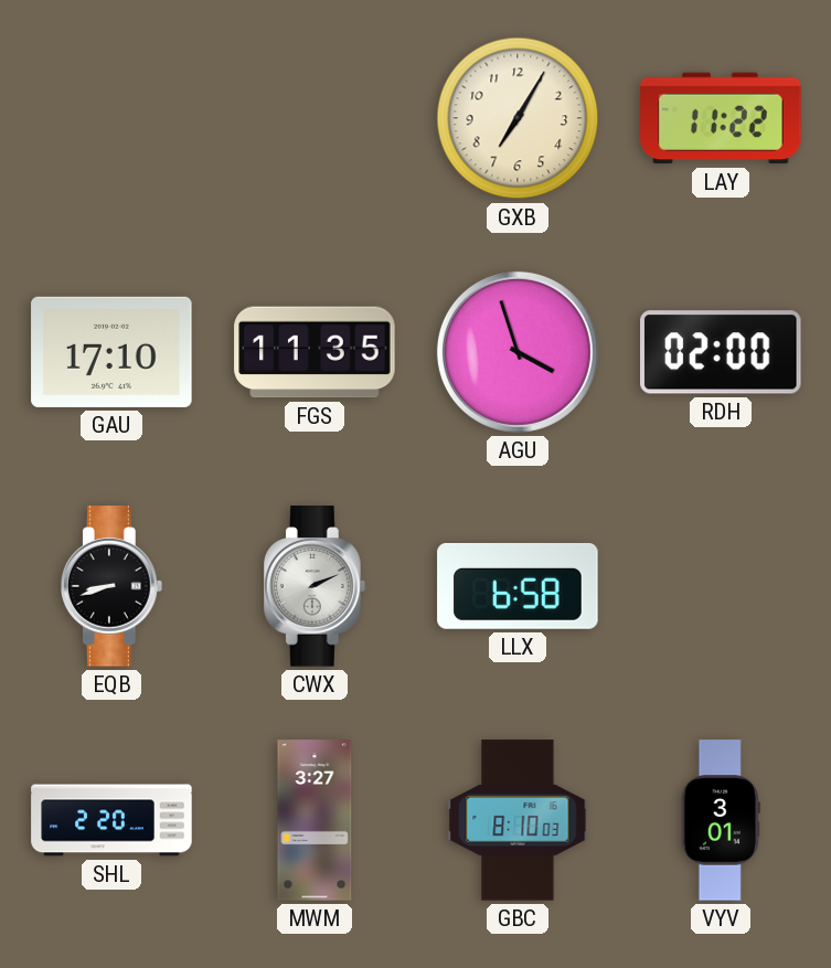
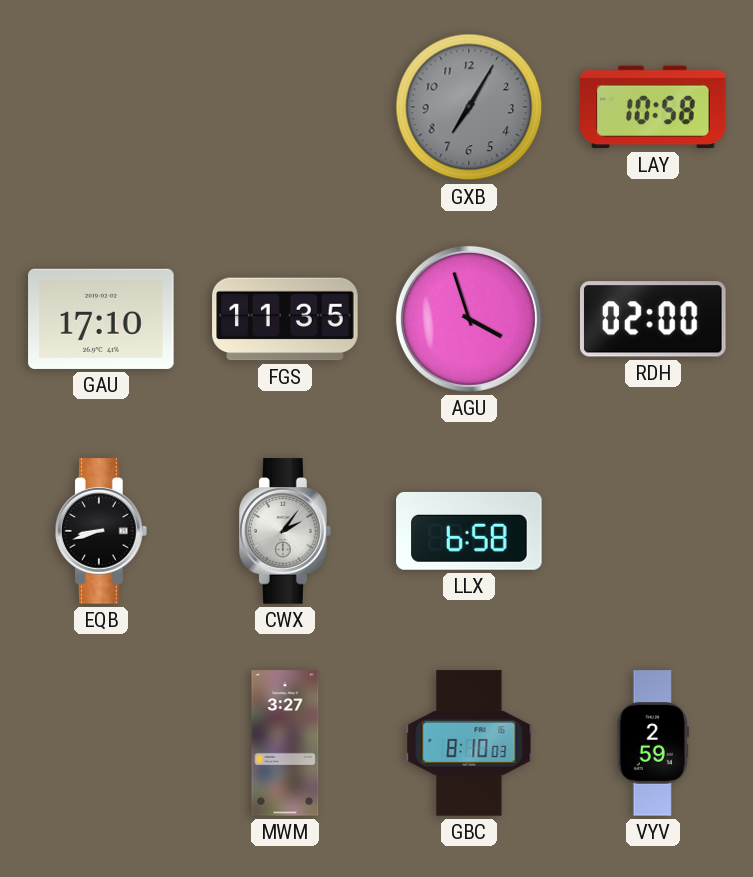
GXB dial: cream -> grey
LAY: 11:22 -> 10:58
CWX: 2:11 -> 2:06
SHL: 2:20 -> none
VYV: 3:01 -> 2:59
